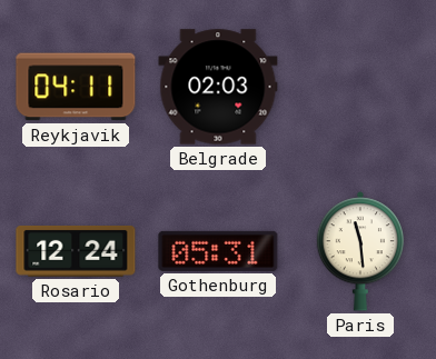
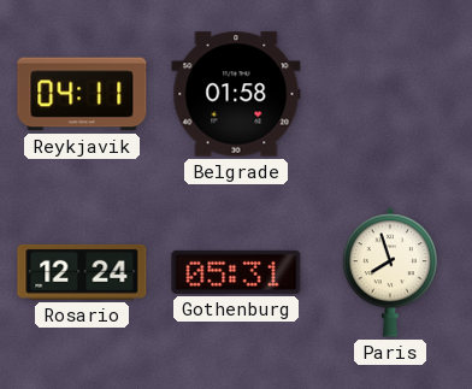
Belgrade: 02:03 -> 01:58
Paris: 11:29 -> 7:57
